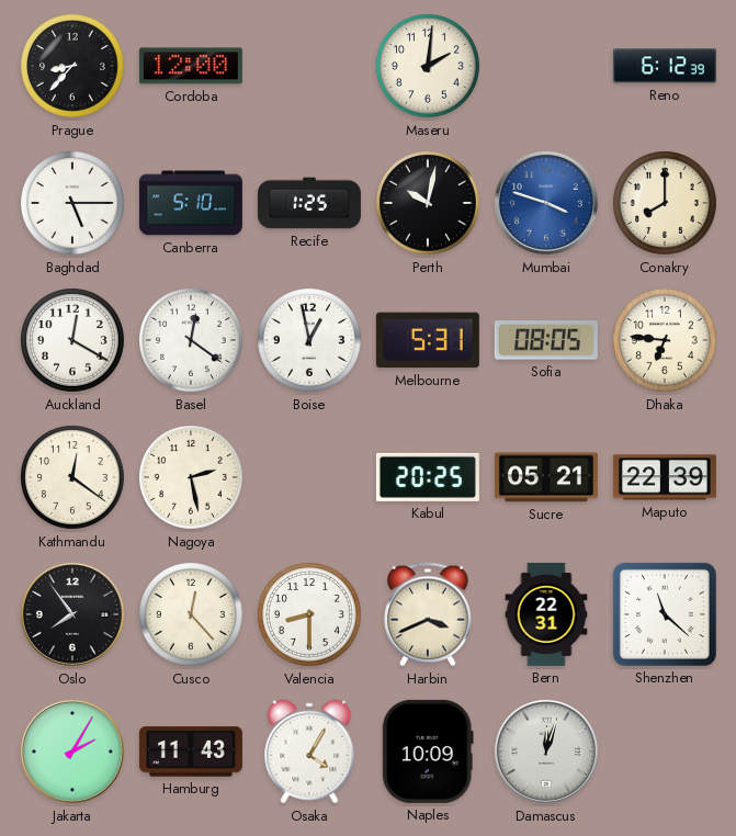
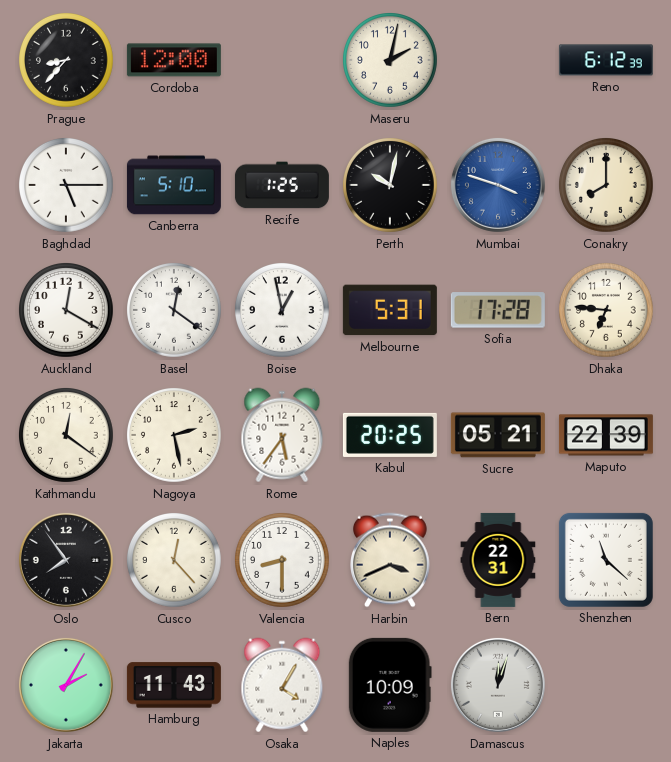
Maseru: 2:01 -> 2:02
Sofia: 08:05 -> 17:28
Rome: none -> 5:36
